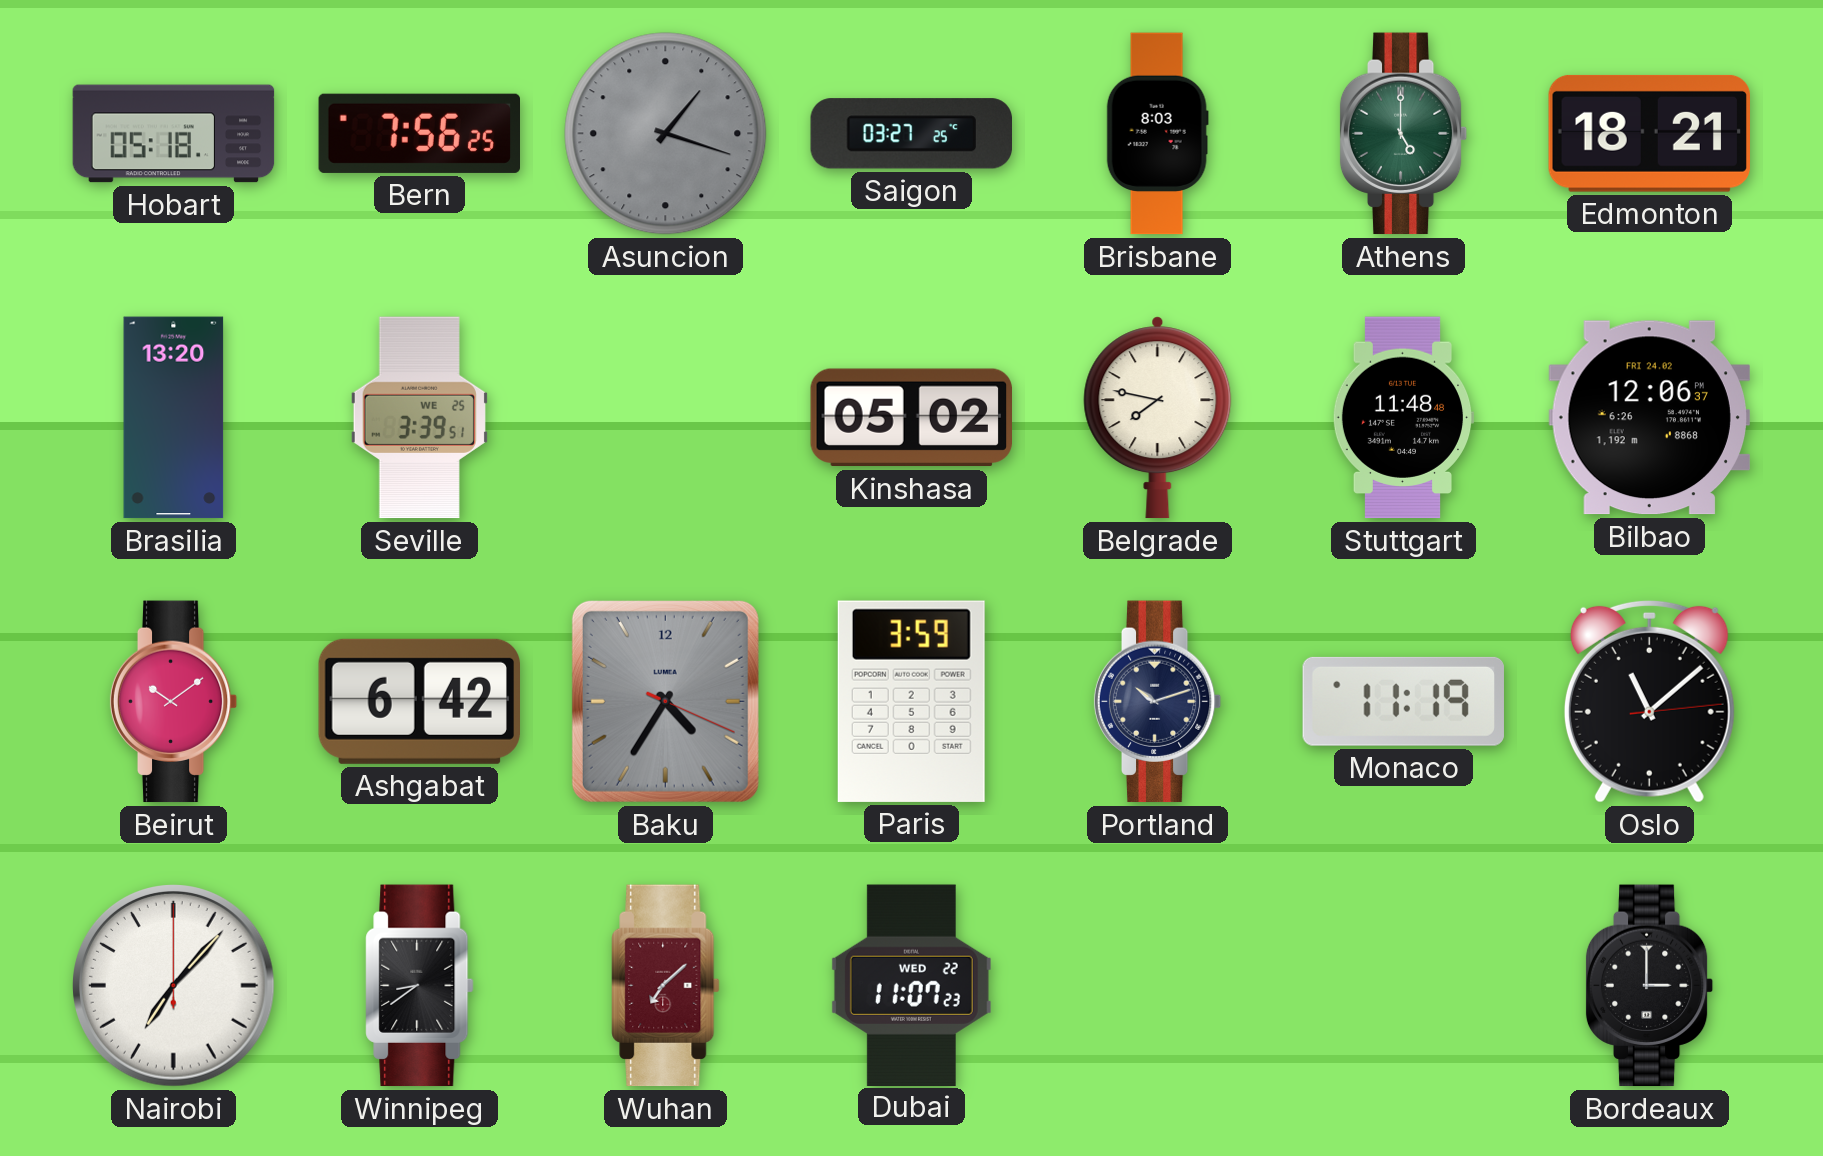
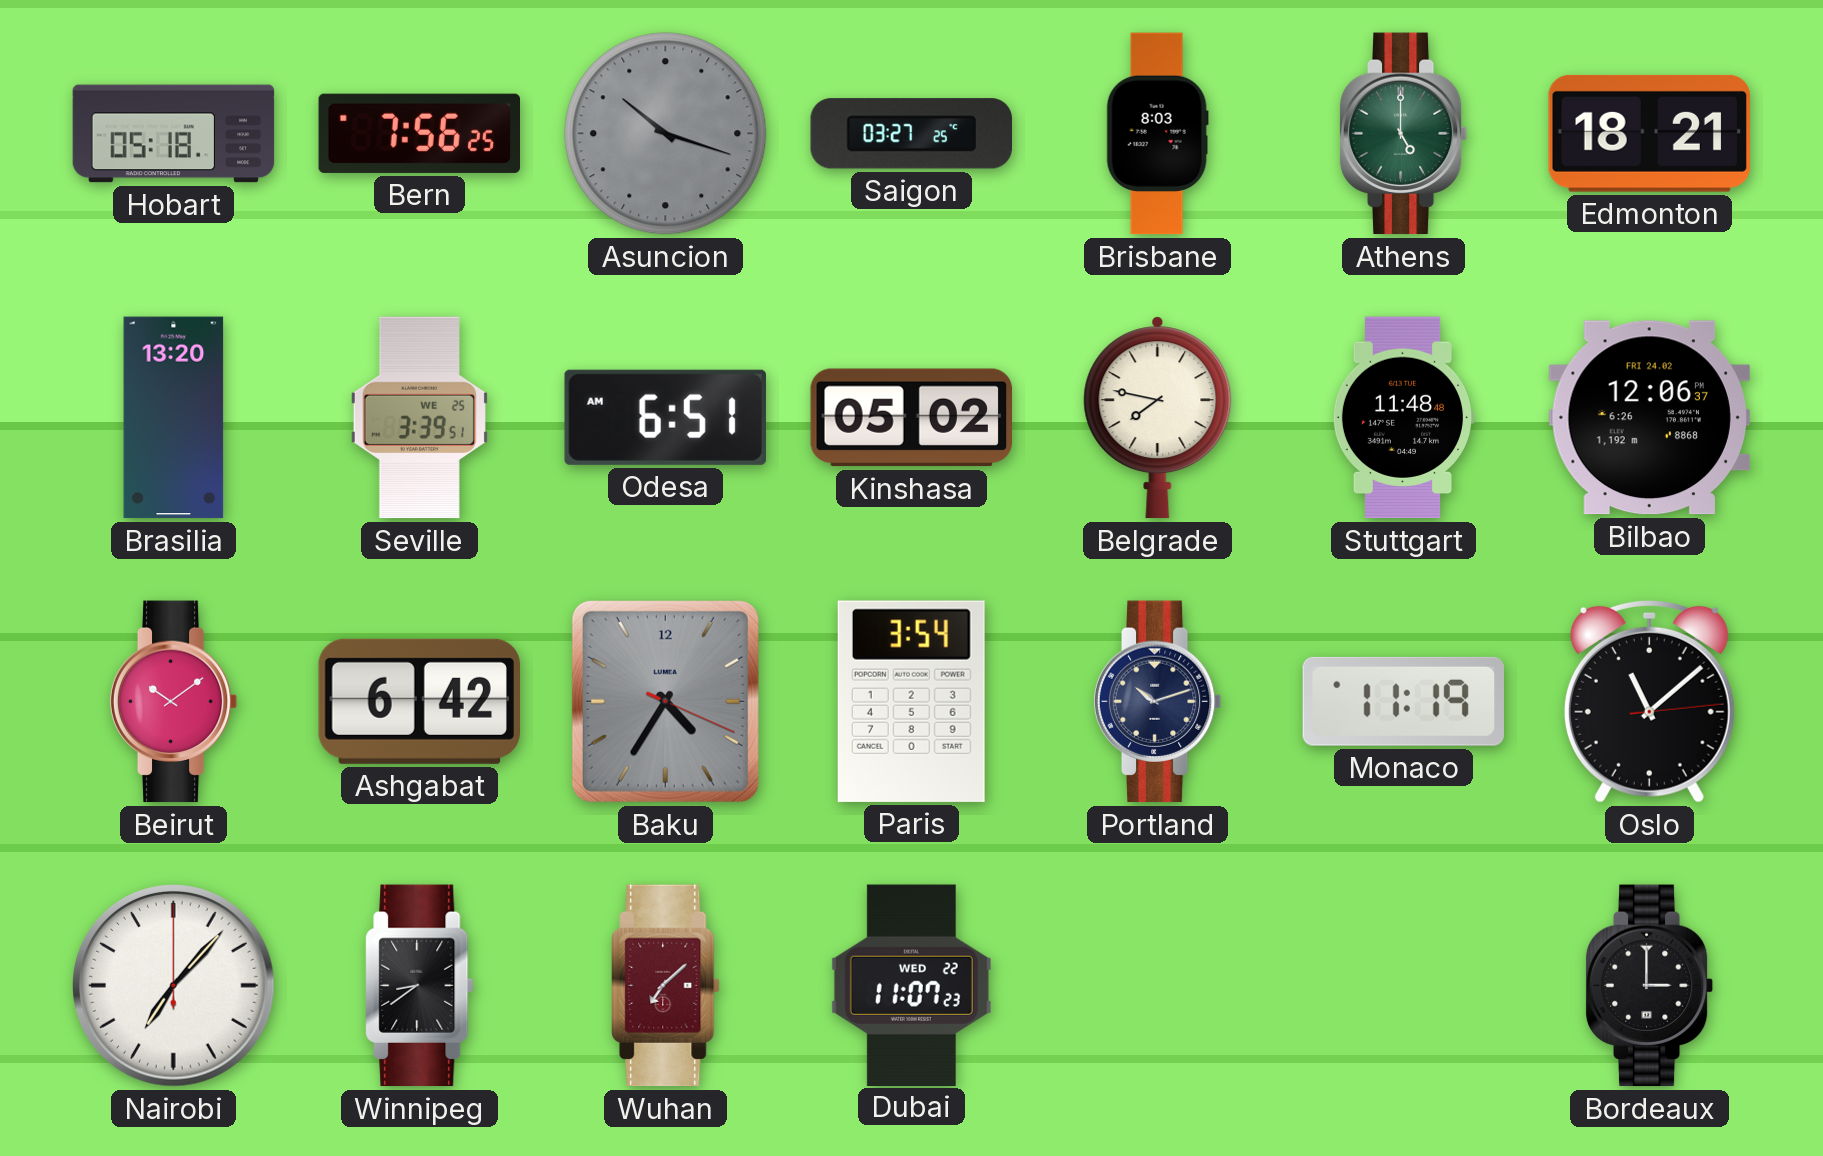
Asuncion: 1:18 -> 10:18
Odesa: none -> 6:51
Paris: 3:59 -> 3:54
